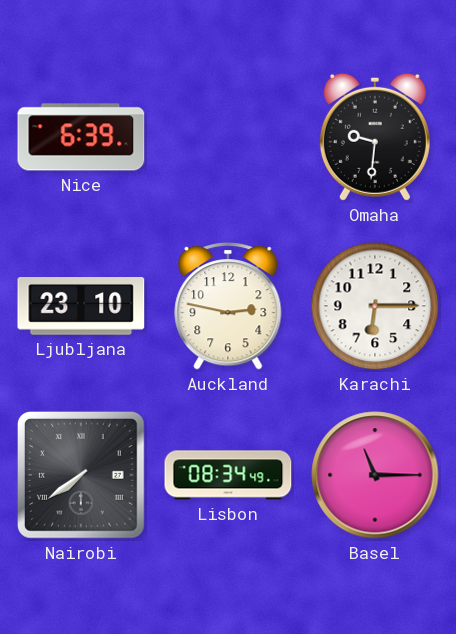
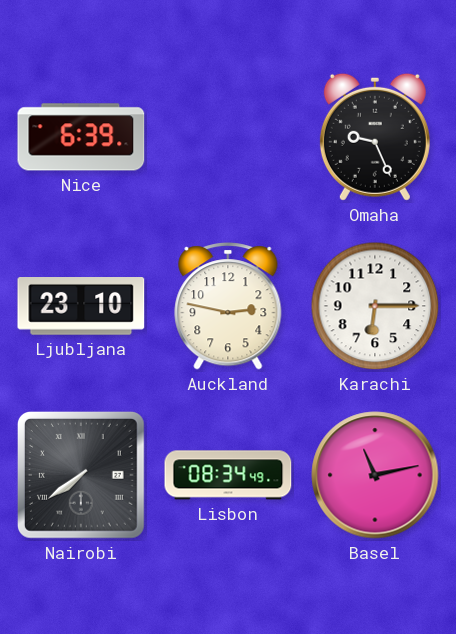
Omaha: 9:31 -> 9:26
Basel: 11:15 -> 11:13
